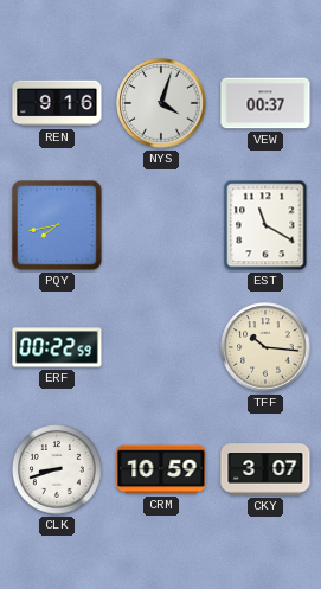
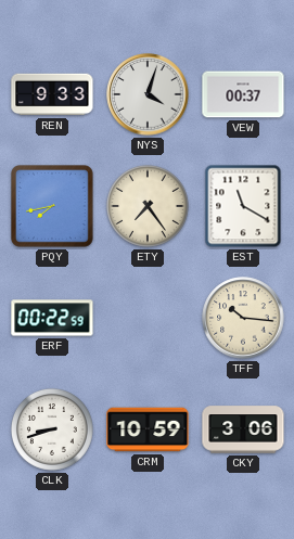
REN: 9:16 -> 9:33
ETY: none -> 7:24
CKY: 3:07 -> 3:06
